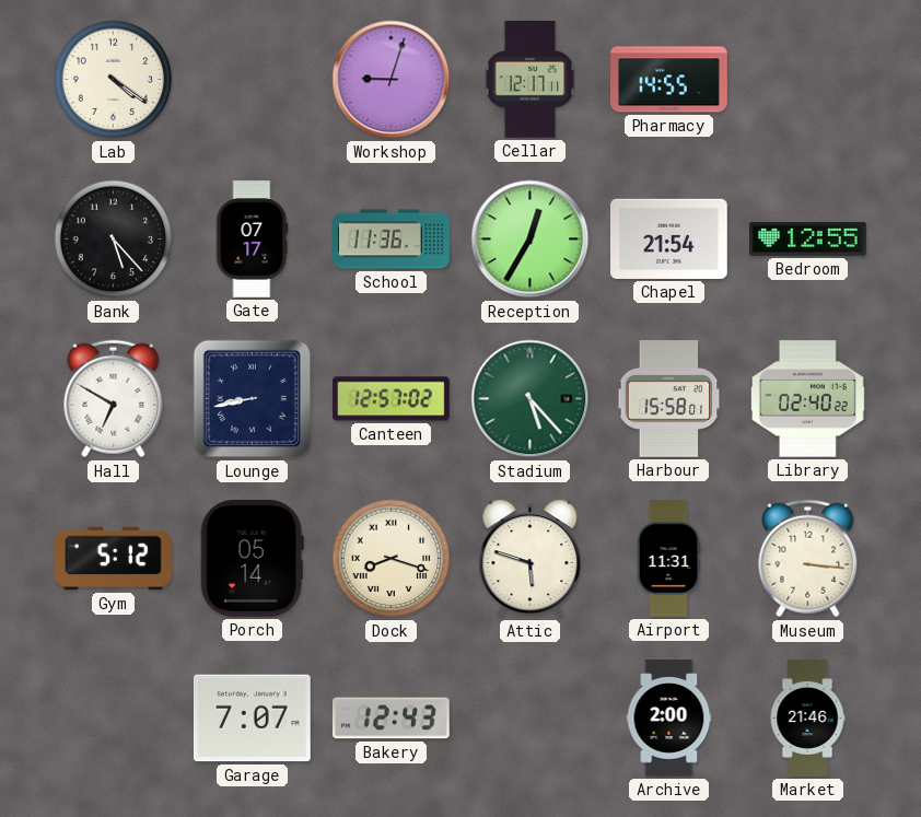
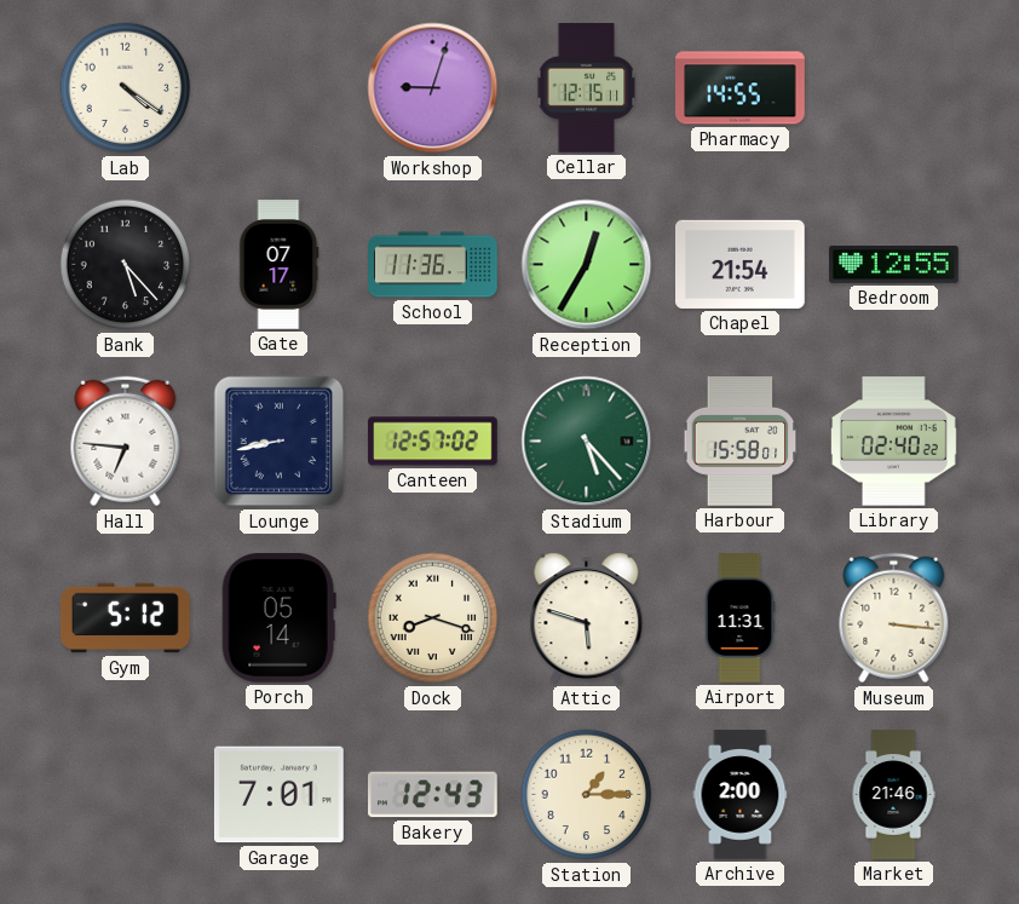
Cellar: 12:17 -> 12:15
Hall: 6:50 -> 6:46
Garage: 7:07 -> 7:01
Station: none -> 1:15
